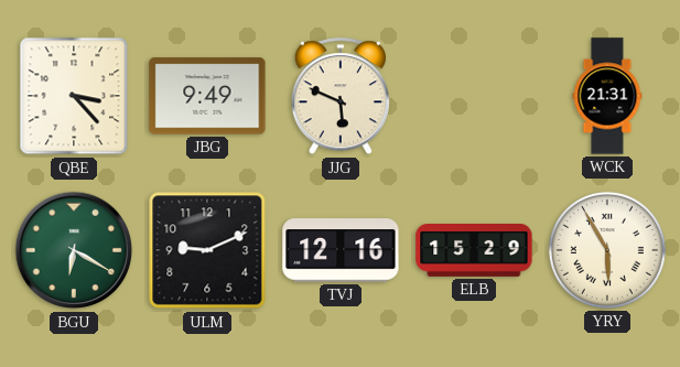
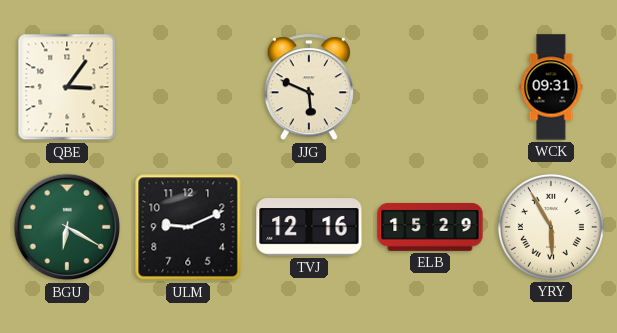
QBE: 3:23 -> 3:06
JBG: 9:49 -> none
WCK: 21:31 -> 09:31
